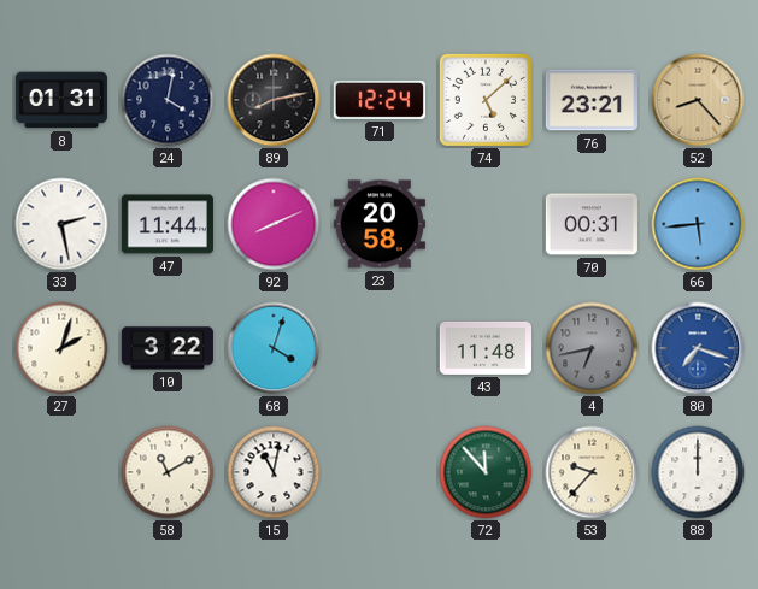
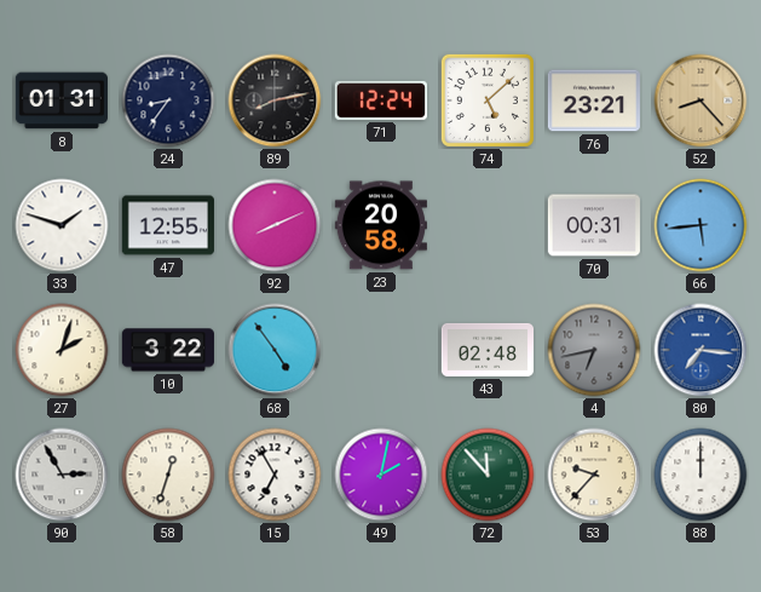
24: 4:02 -> 8:36
33: 2:28 -> 1:48
47: 11:44 -> 12:55
68: 4:03 -> 4:54
43: 11:48 -> 02:48
80: 7:18 -> 7:16
90: none -> 2:55
58: 11:10 -> 12:33
15: 11:02 -> 6:55
49: none -> 2:02
